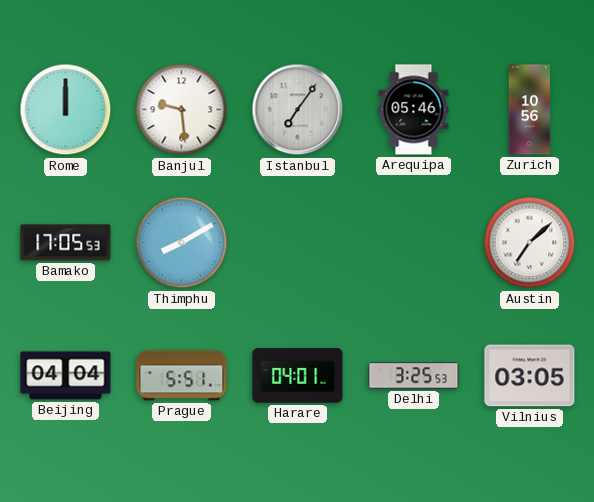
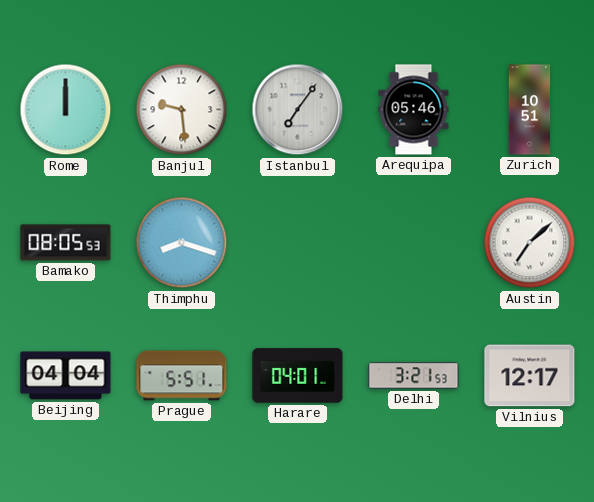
Zurich: 10:56 -> 10:51
Bamako: 17:05 -> 08:05
Thimphu: 8:10 -> 8:18
Delhi: 3:25 -> 3:21
Vilnius: 03:05 -> 12:17
